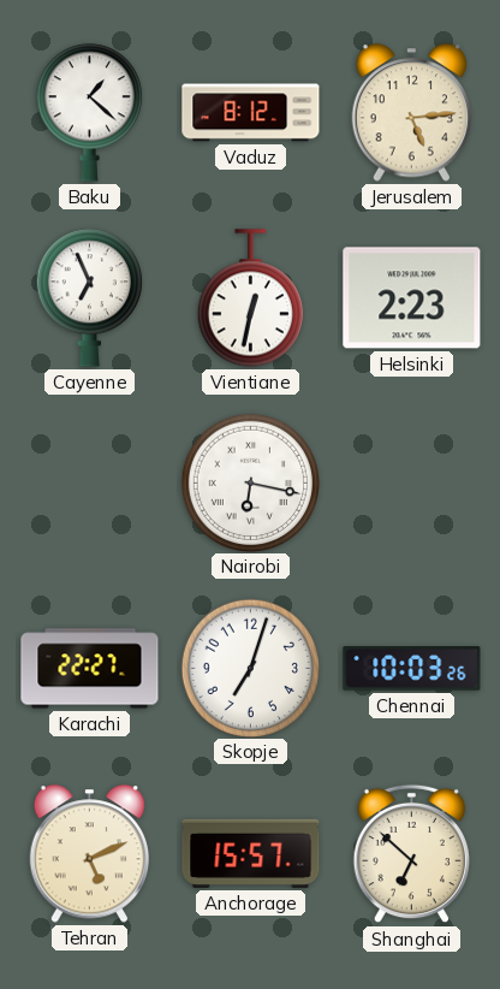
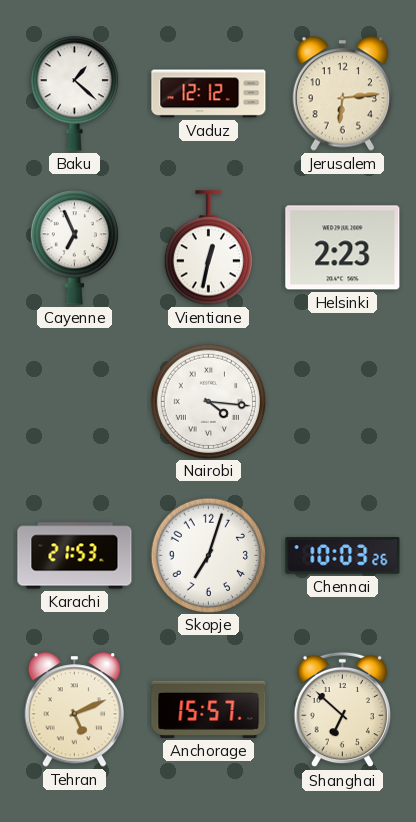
Vaduz: 8:12 -> 12:12
Jerusalem: 5:14 -> 6:14
Nairobi: 6:17 -> 4:16
Karachi: 22:27 -> 21:53
